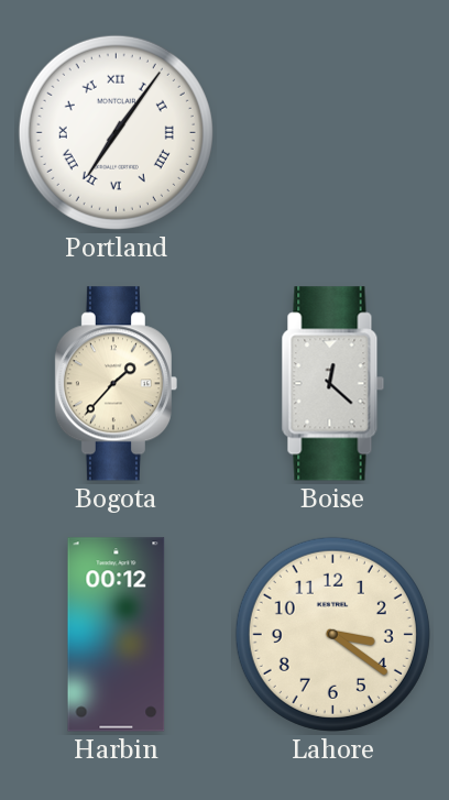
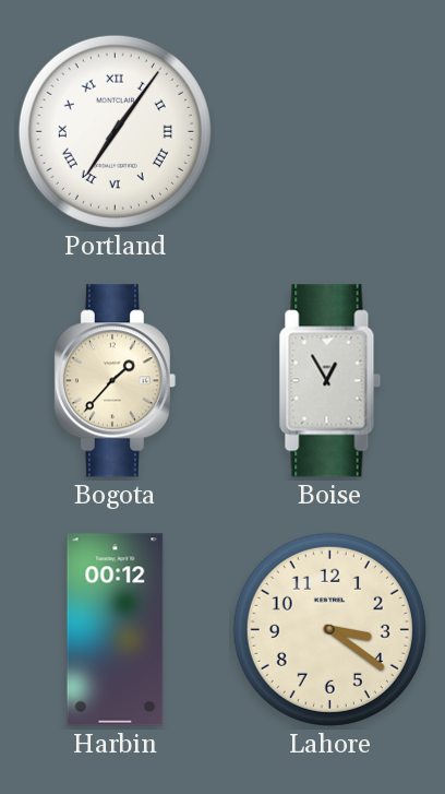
Boise: 12:22 -> 12:55
